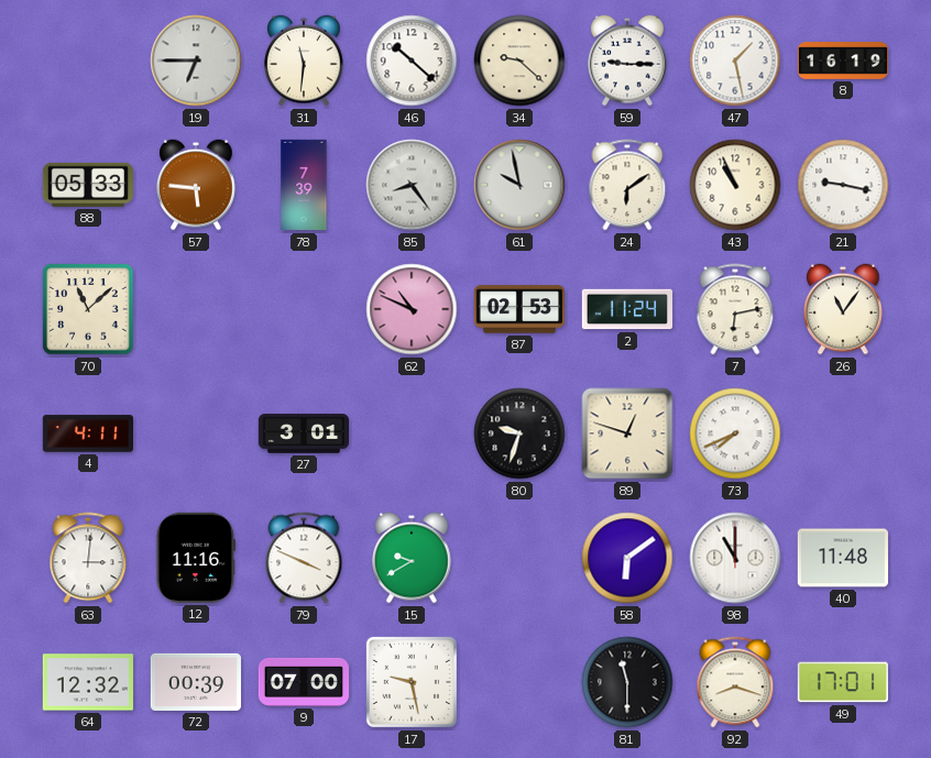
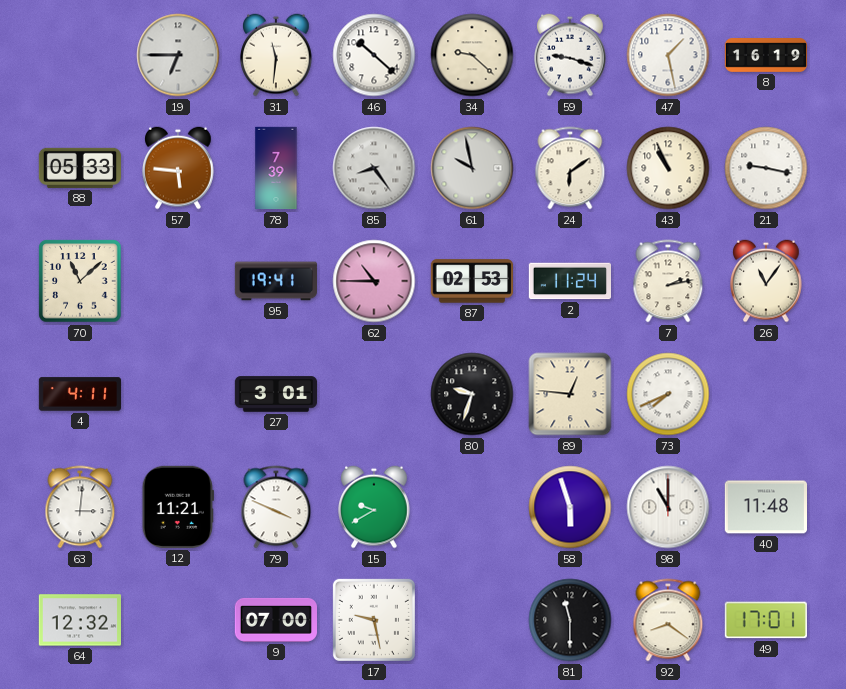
59: 9:15 -> 9:18
95: none -> 19:41
62: 10:49 -> 10:45
7: 6:13 -> 2:13
89: 12:48 -> 12:46
12: 11:16 -> 11:21
58: 6:09 -> 5:57
72: 00:39 -> none
92: 8:18 -> 8:21
